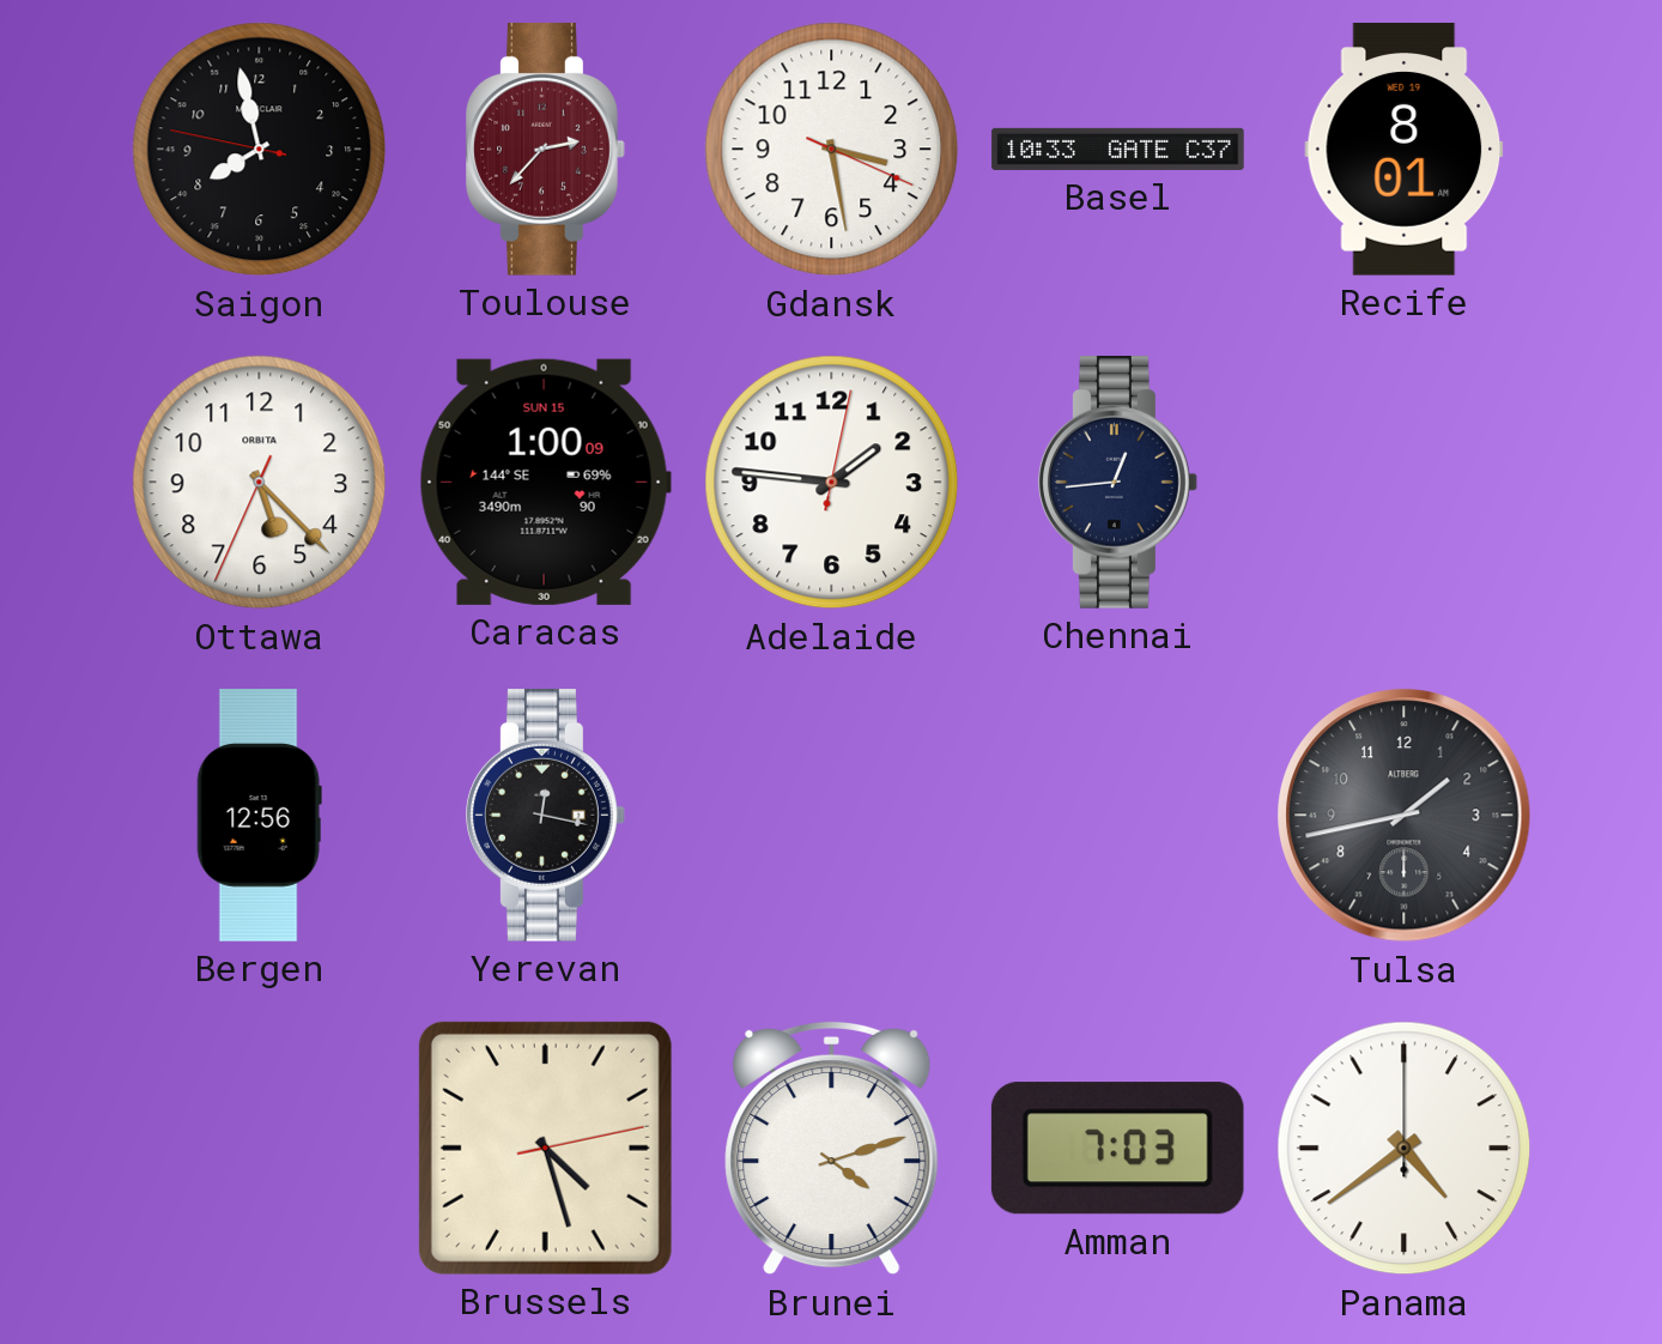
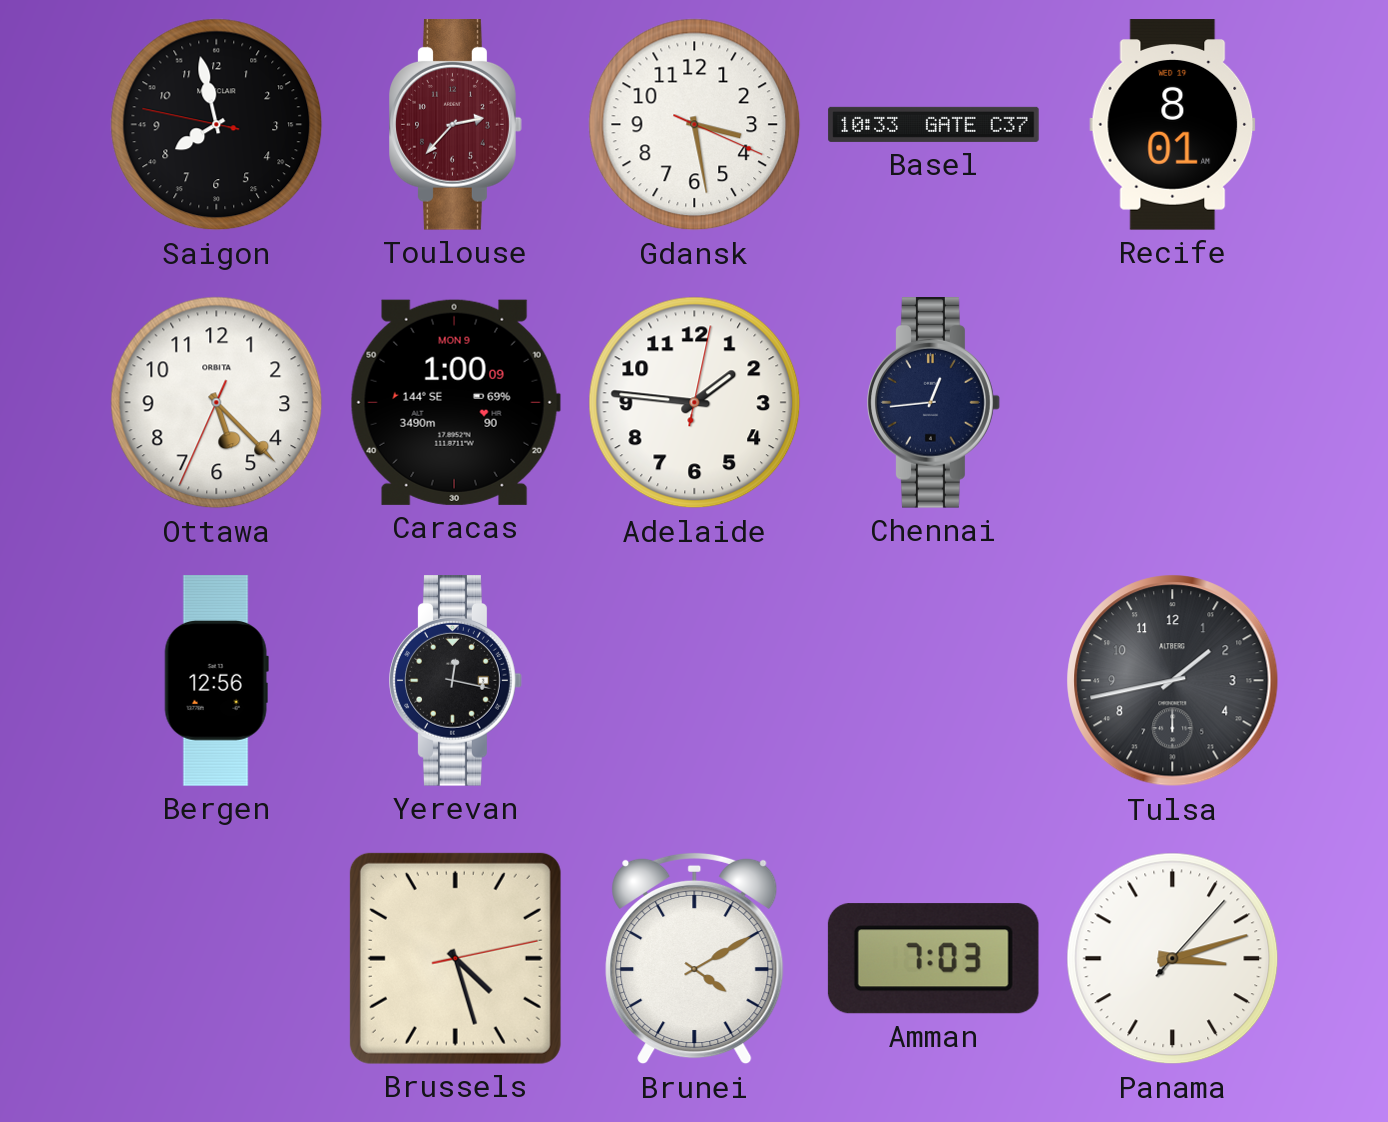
Caracas date: SUN 15 -> MON 9
Brunei: 4:12 -> 4:10
Panama: 4:39 -> 3:12
